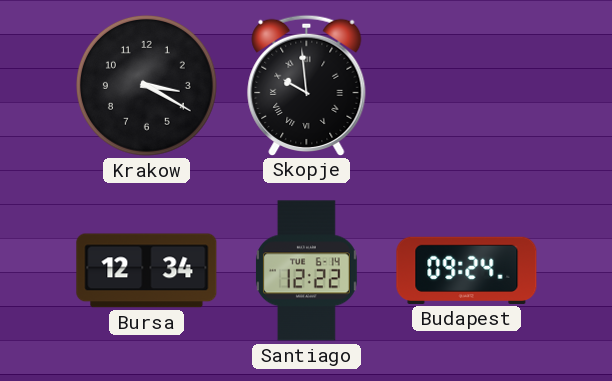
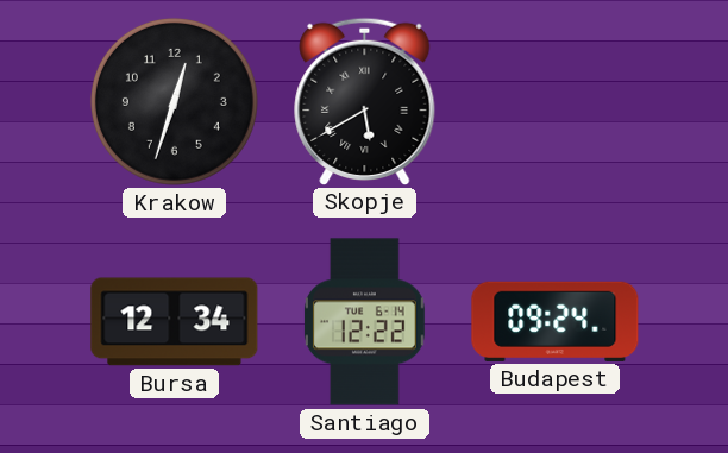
Krakow: 3:20 -> 12:33
Skopje: 9:59 -> 5:40
